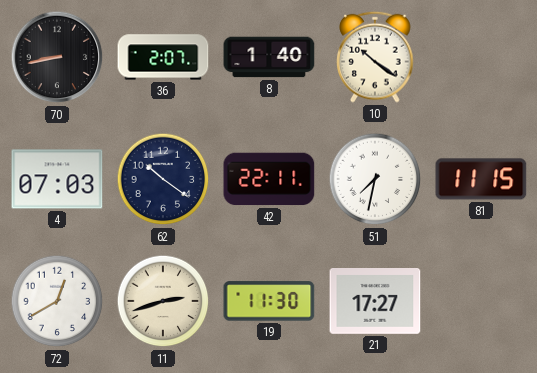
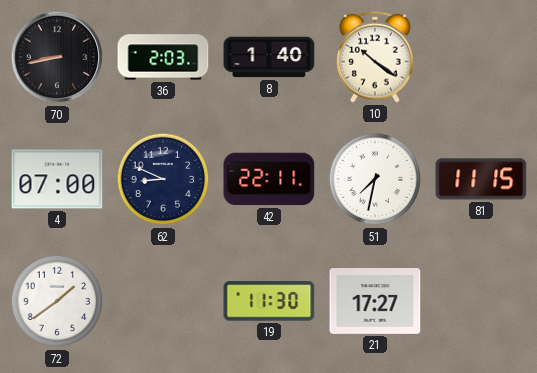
36: 2:07 -> 2:03
4: 07:03 -> 07:00
62: 10:21 -> 8:49
72: 12:40 -> 1:39
11: 2:42 -> none
